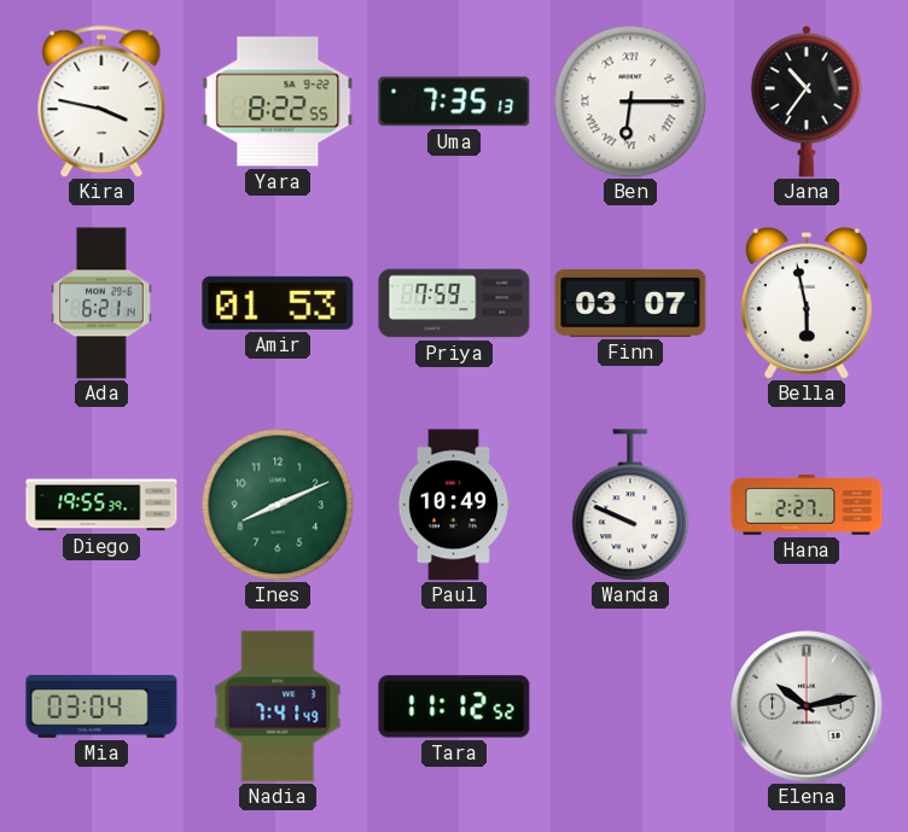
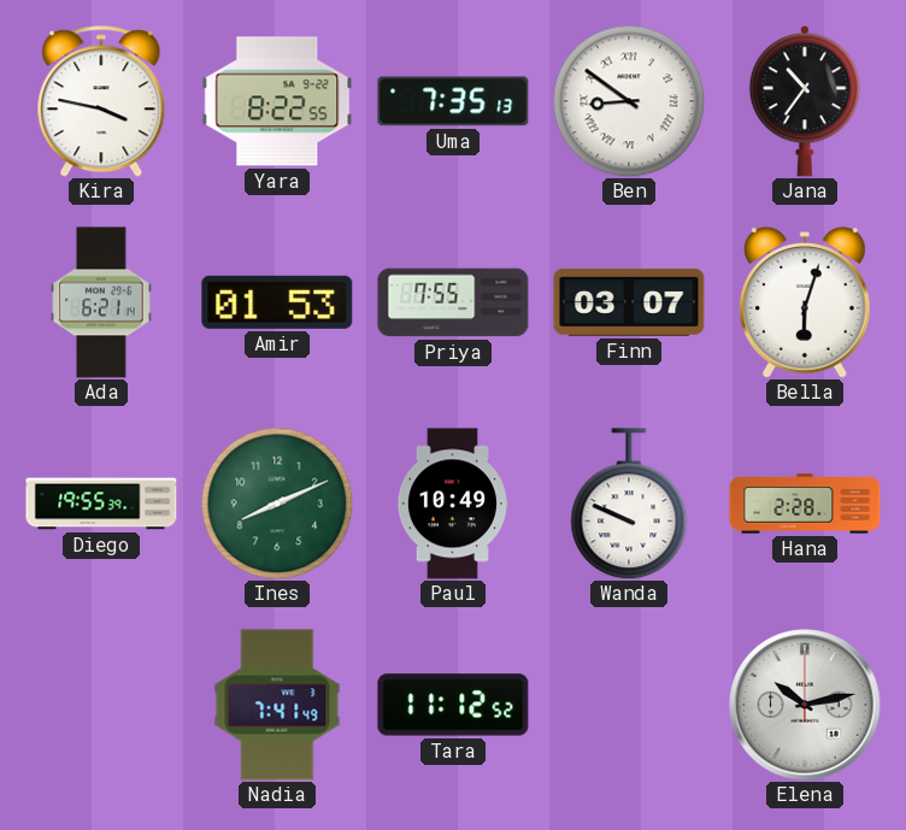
Ben: 6:15 -> 8:51
Priya: 7:59 -> 7:55
Bella: 5:58 -> 6:03
Hana: 2:27 -> 2:28
Mia: 03:04 -> none
